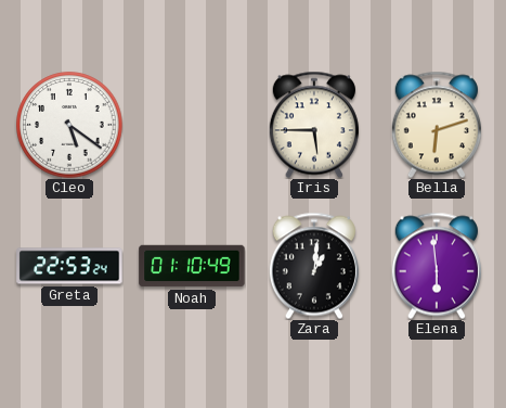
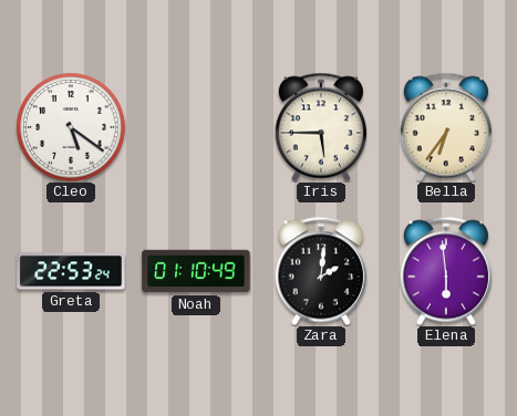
Bella: 6:12 -> 6:36
Zara: 1:01 -> 2:01
